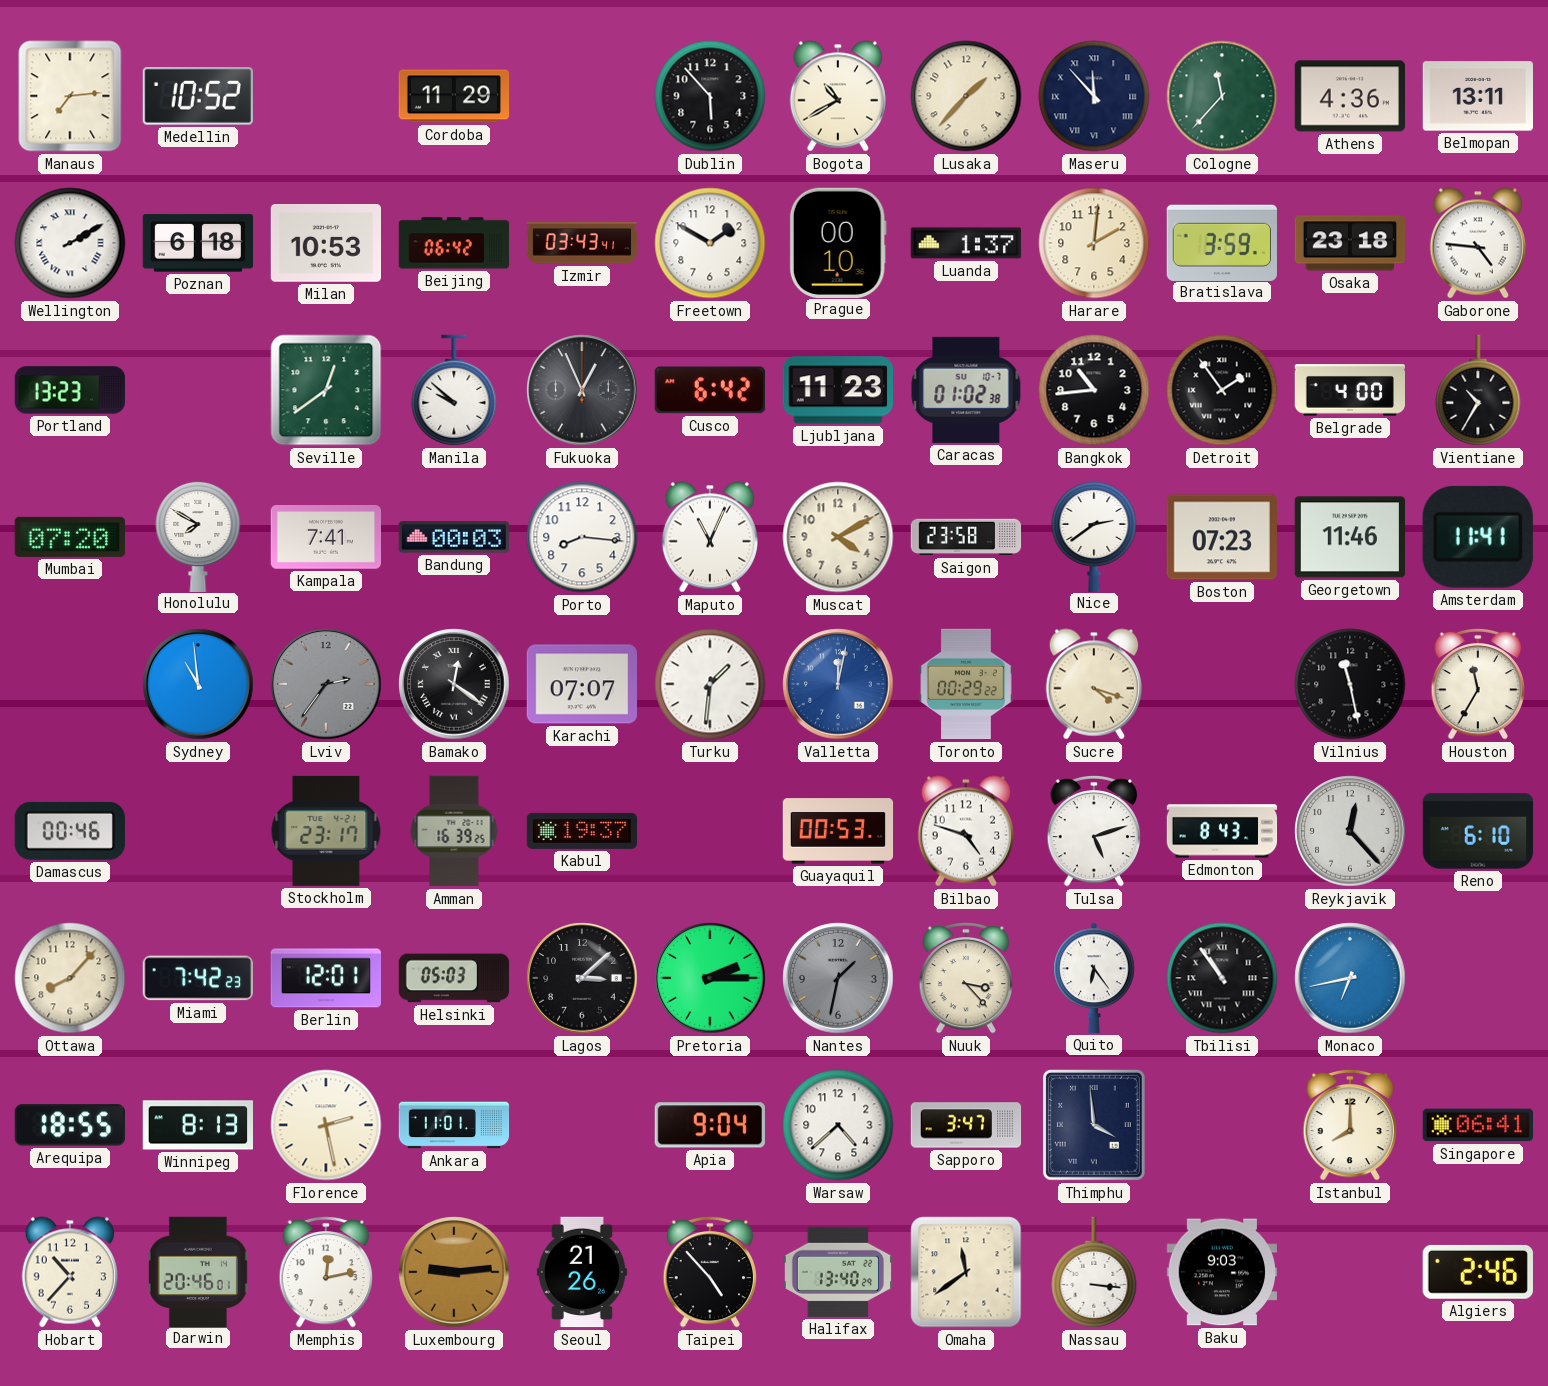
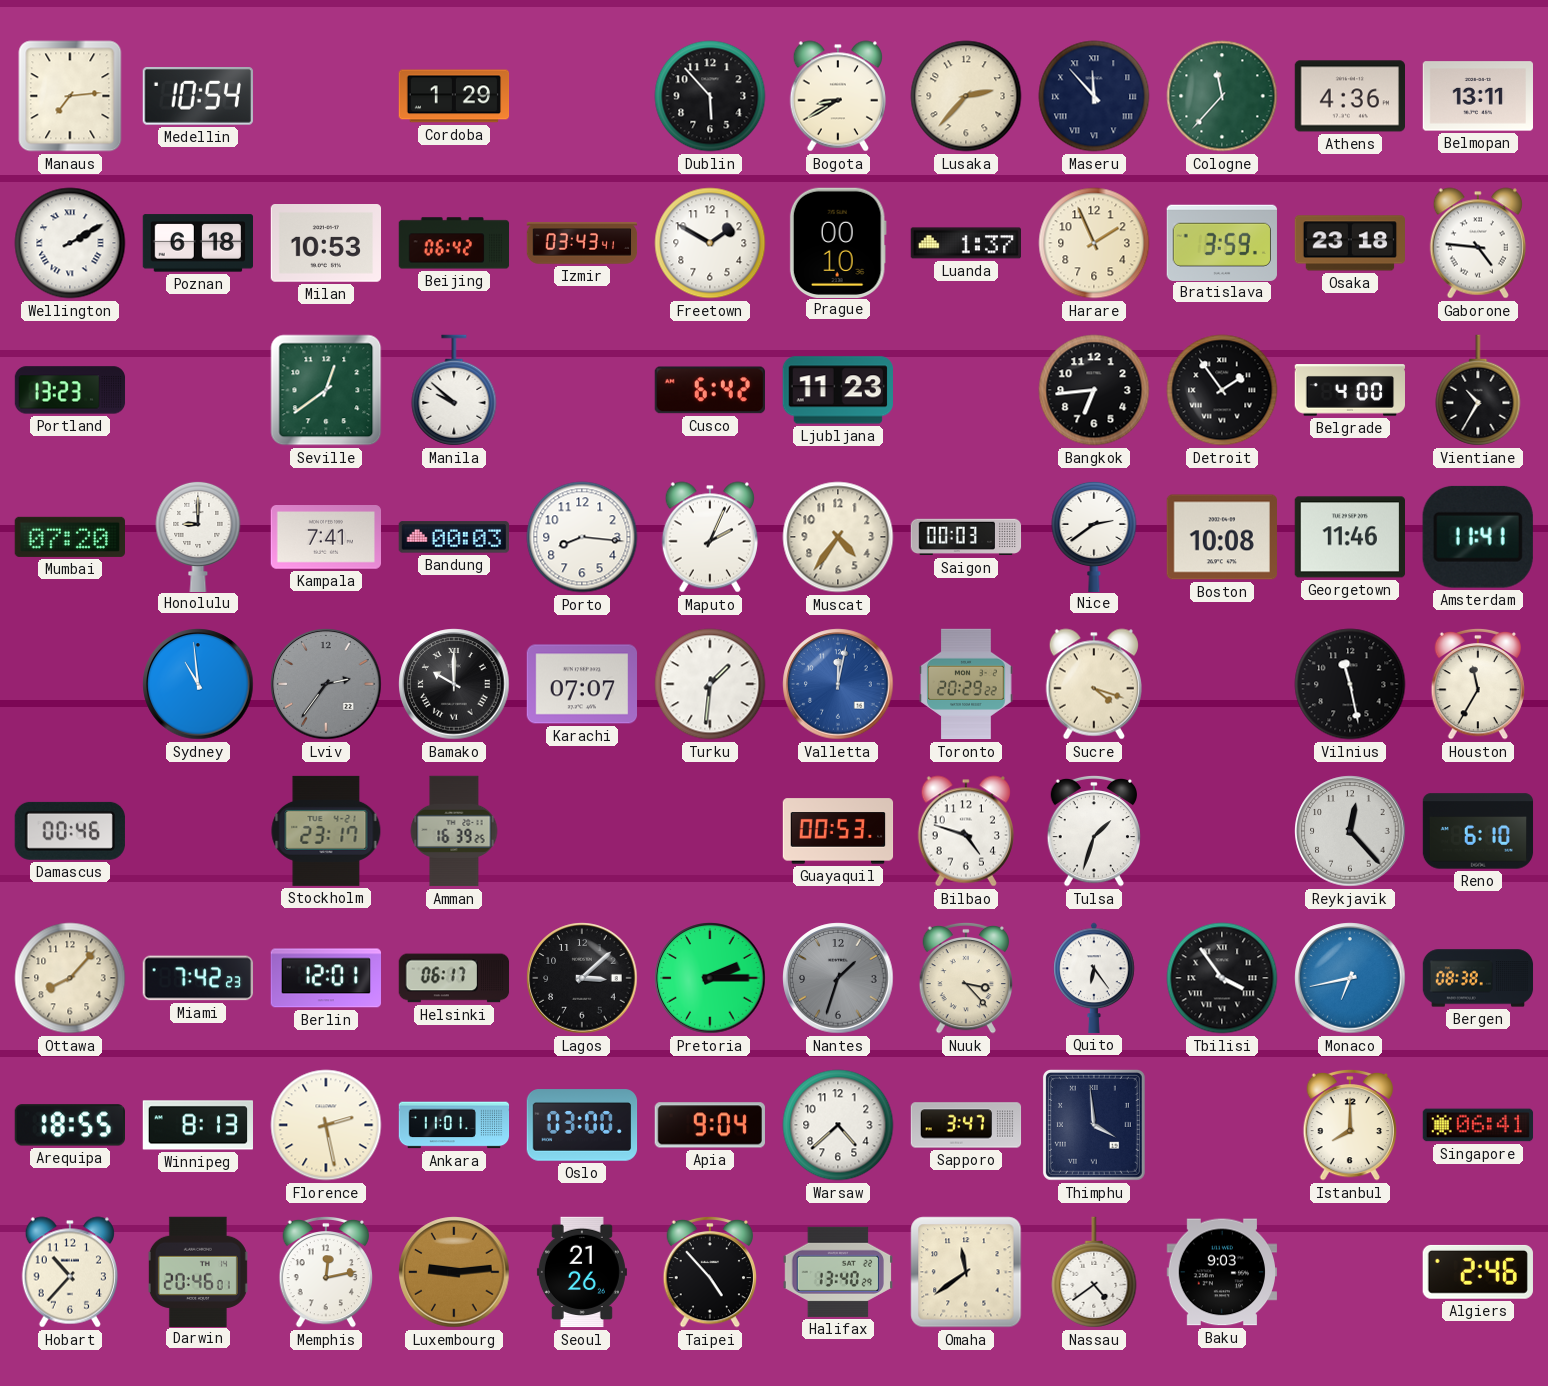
Medellin: 10:52 -> 10:54
Cordoba: 11:29 -> 1:29
Bogota: 10:40 -> 8:40
Lusaka: 1:37 -> 2:37
Harare: 2:01 -> 1:56
Fukuoka: 12:56 -> none
Caracas: 01:02 -> none
Bangkok: 10:44 -> 6:44
Honolulu: 7:50 -> 9:00
Maputo: 11:04 -> 2:04
Muscat: 4:10 -> 4:36
Saigon: 23:58 -> 00:03
Boston: 07:23 -> 10:08
Bamako: 12:21 -> 10:00
Toronto: 00:29 -> 20:29
Kabul: 19:37 -> none
Tulsa: 5:12 -> 1:33
Edmonton: 8:43 -> none
Helsinki: 05:03 -> 06:17
Nantes: 1:32 -> 1:33
Tbilisi: 10:54 -> 3:54
Bergen: none -> 08:38
Oslo: none -> 03:00
Nassau: 3:16 -> 4:39
